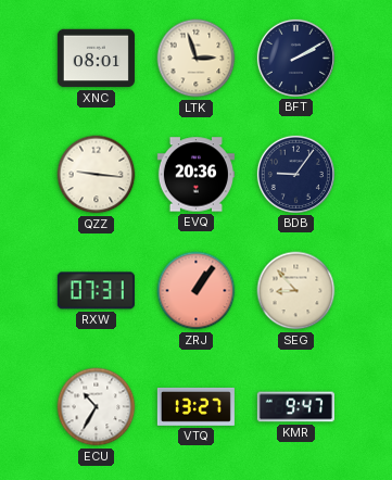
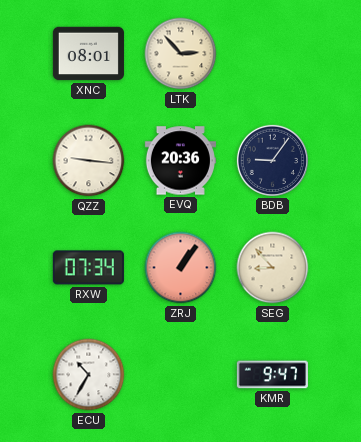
LTK: 2:57 -> 2:53
BFT: 2:10 -> none
RXW: 07:31 -> 07:34
VTQ: 13:27 -> none
